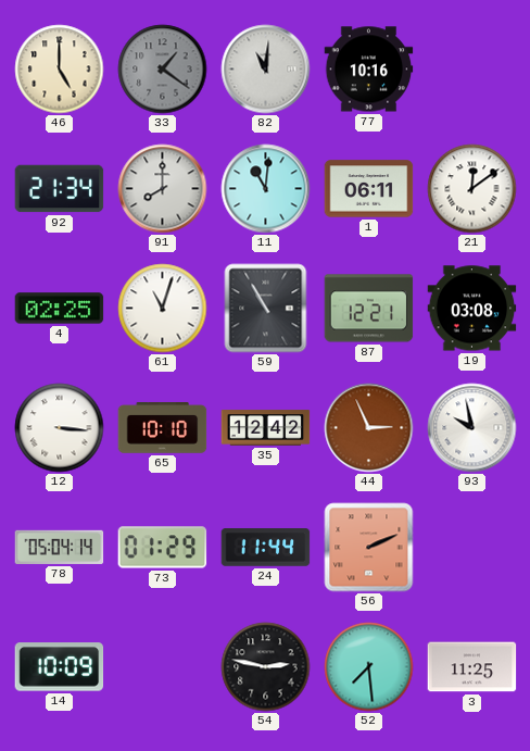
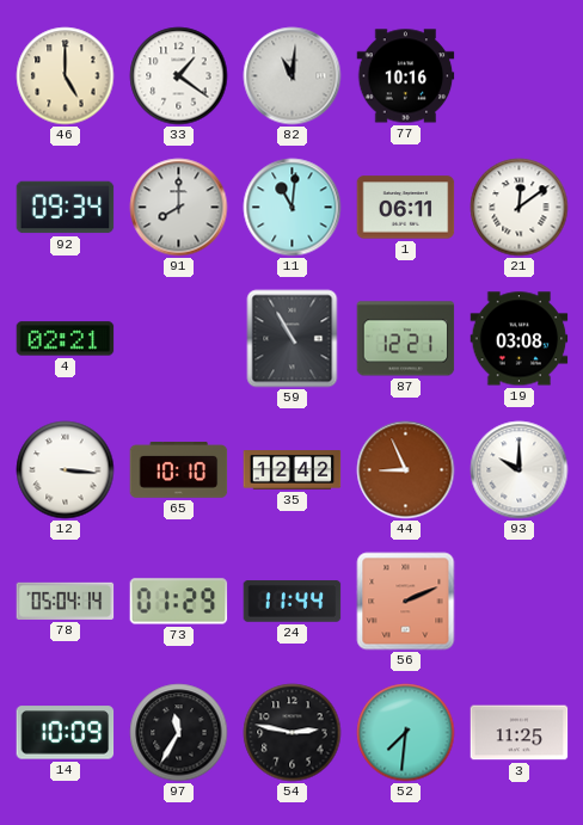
33 dial: grey -> white
92: 21:34 -> 09:34
4: 02:25 -> 02:21
61: 11:03 -> none
44: 2:56 -> 8:56
93: 9:58 -> 10:00
97: none -> 11:35
52: 7:29 -> 7:31
